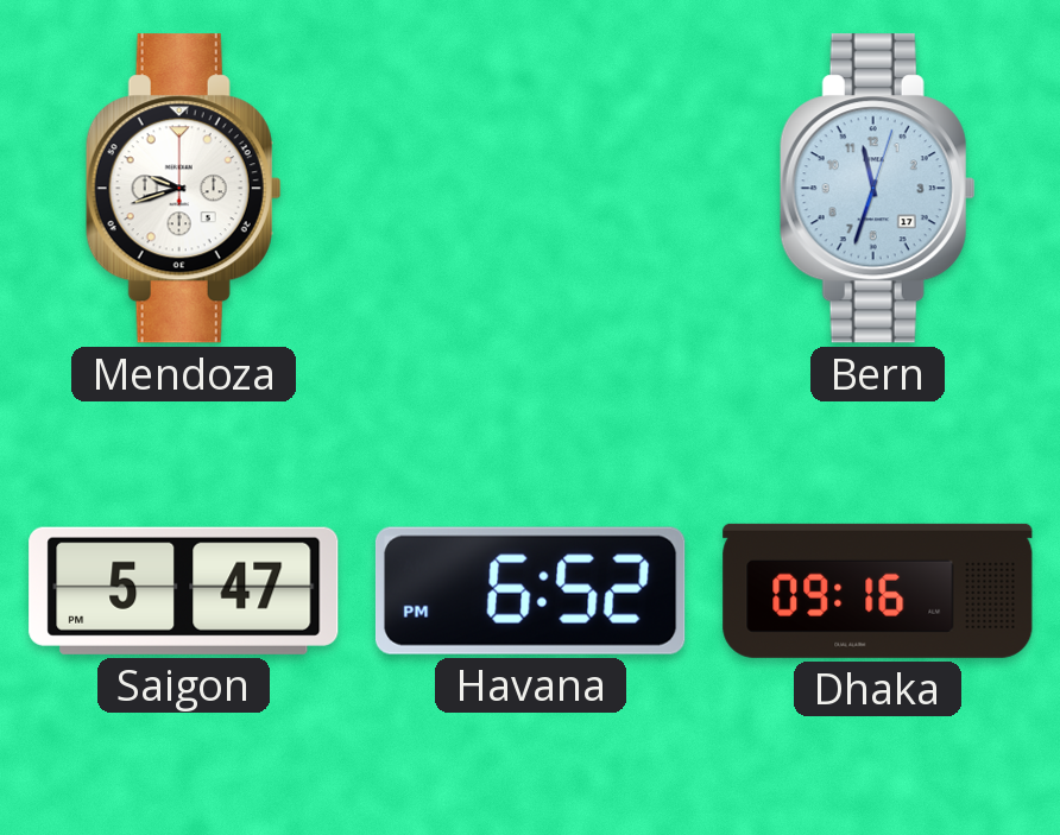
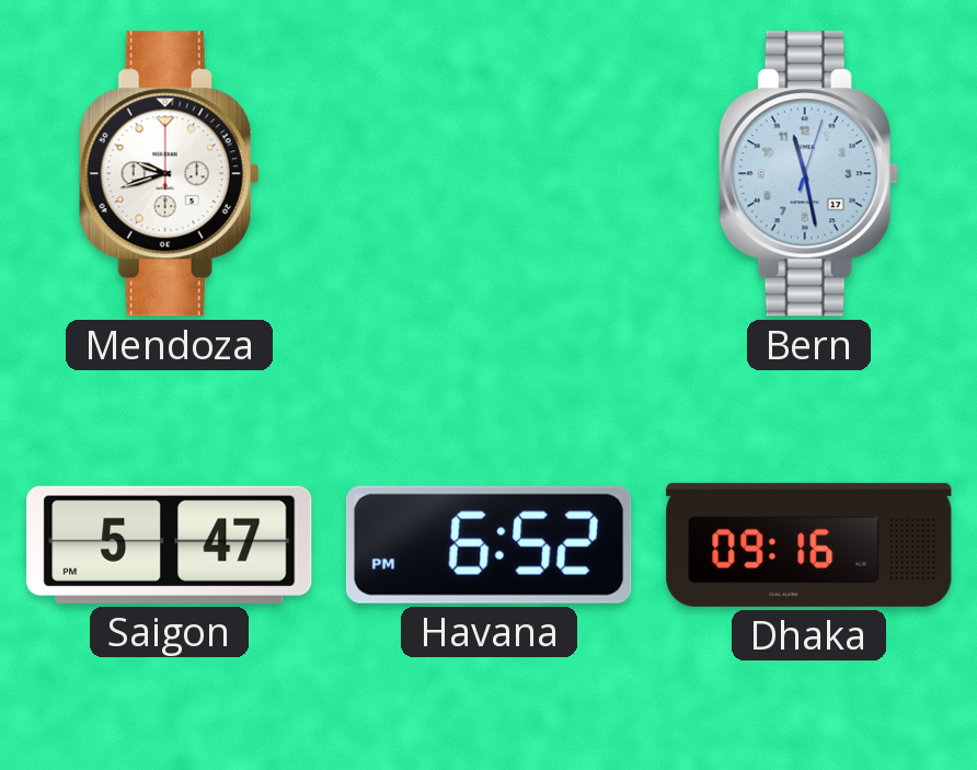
Bern: 11:33 -> 11:28
